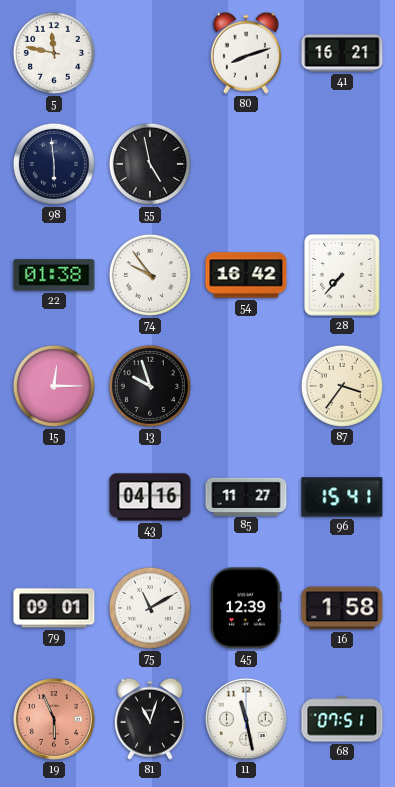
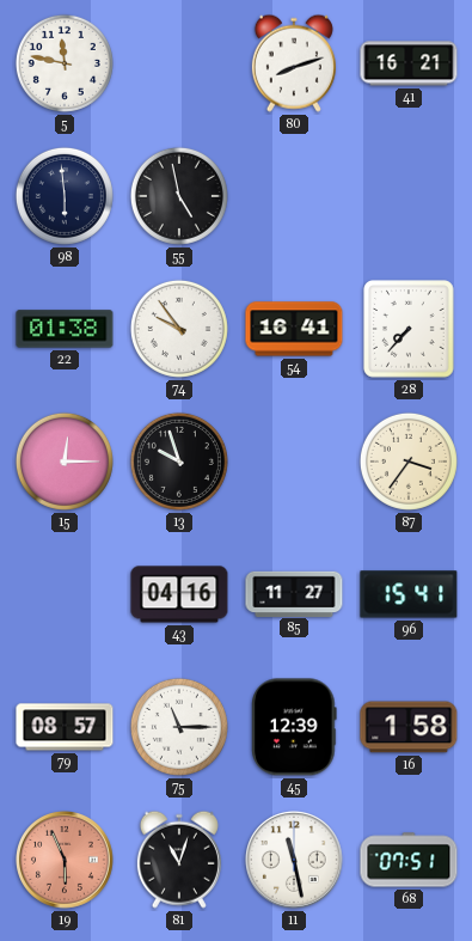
54: 16:42 -> 16:41
79: 09:01 -> 08:57
75: 11:10 -> 11:15
